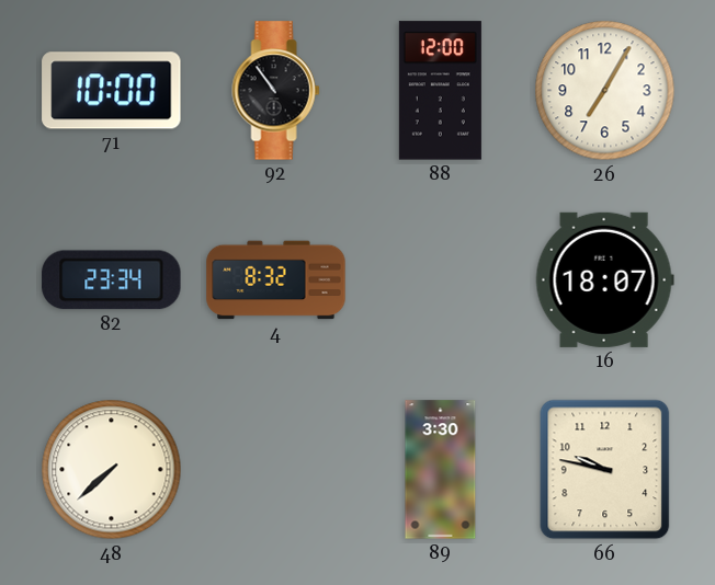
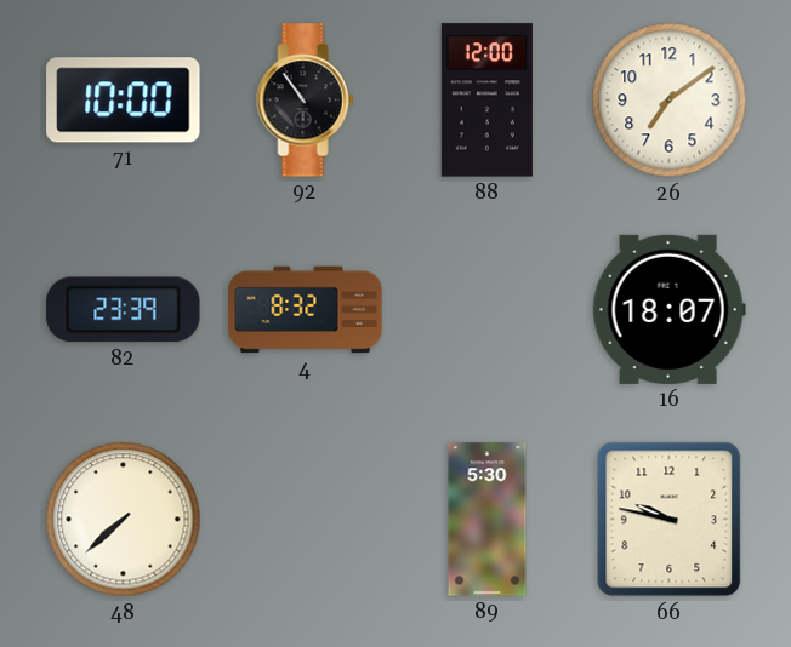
26: 7:05 -> 7:09
82: 23:34 -> 23:39
89: 3:30 -> 5:30
